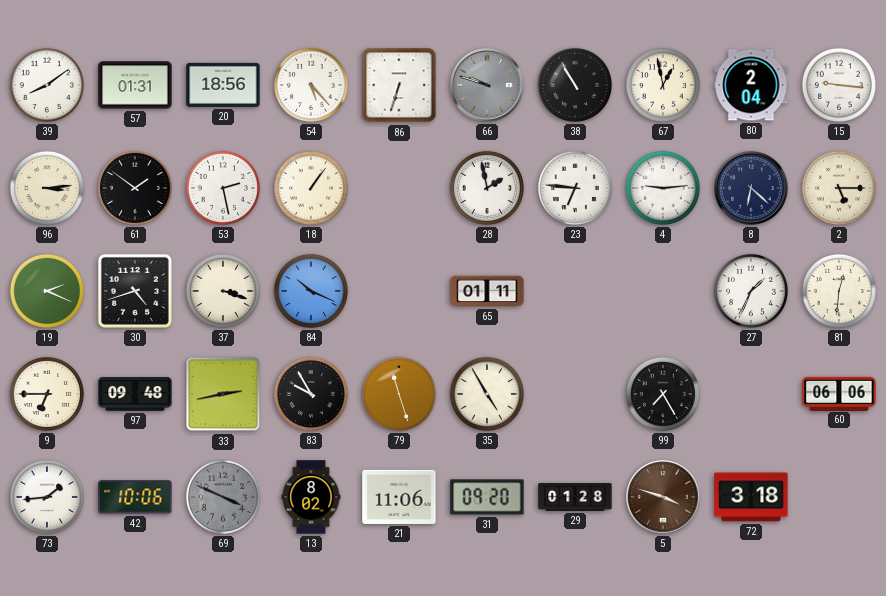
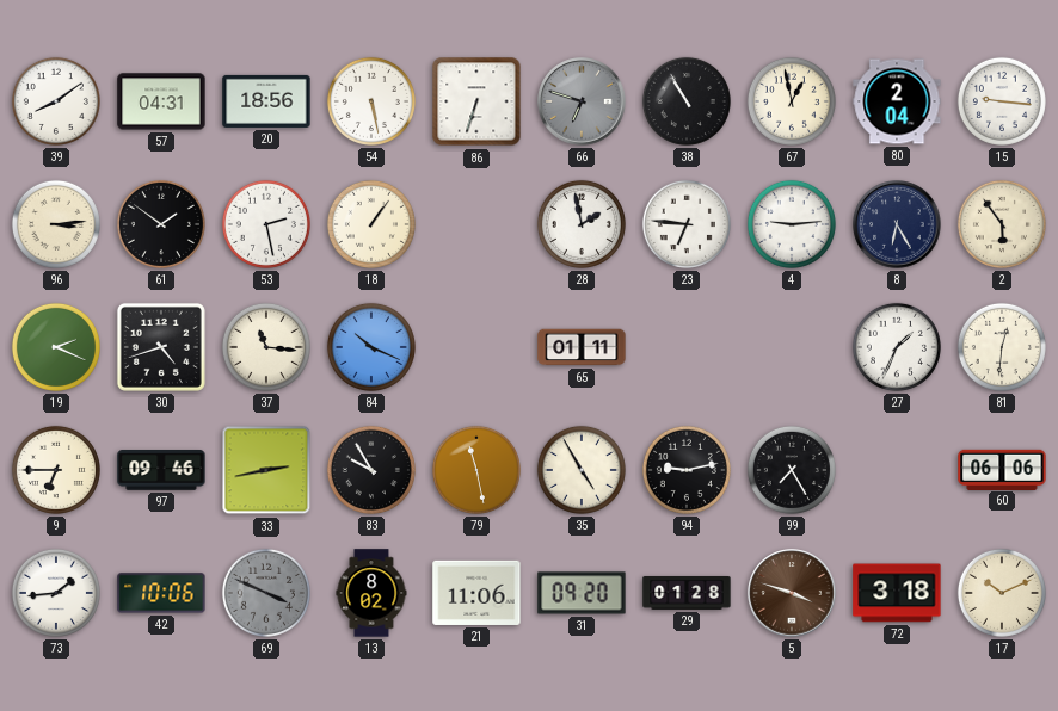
57: 01:31 -> 04:31
54: 5:23 -> 5:28
66: 9:48 -> 6:48
8: 6:22 -> 6:25
2: 5:15 -> 5:54
37: 3:18 -> 11:16
97: 09:48 -> 09:46
79: 11:27 -> 11:28
94: none -> 9:13
17: none -> 10:11
